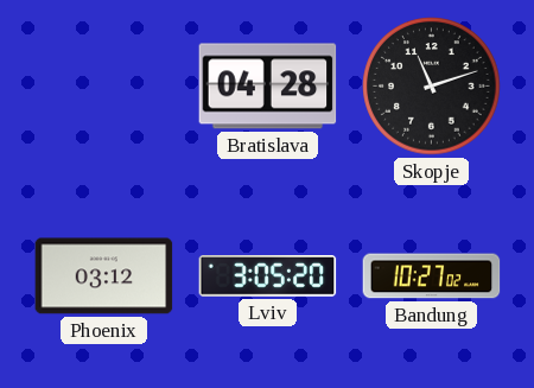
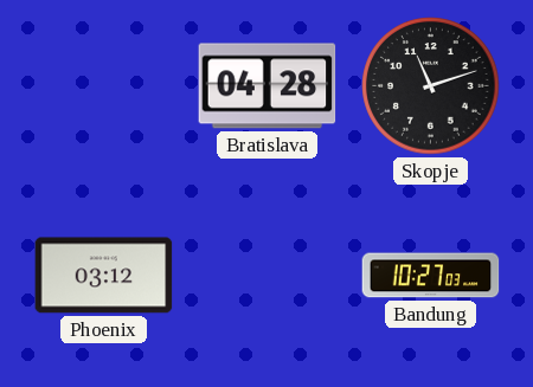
Lviv: 3:05 -> none
Bandung: 10:27:02 -> 10:27:03
